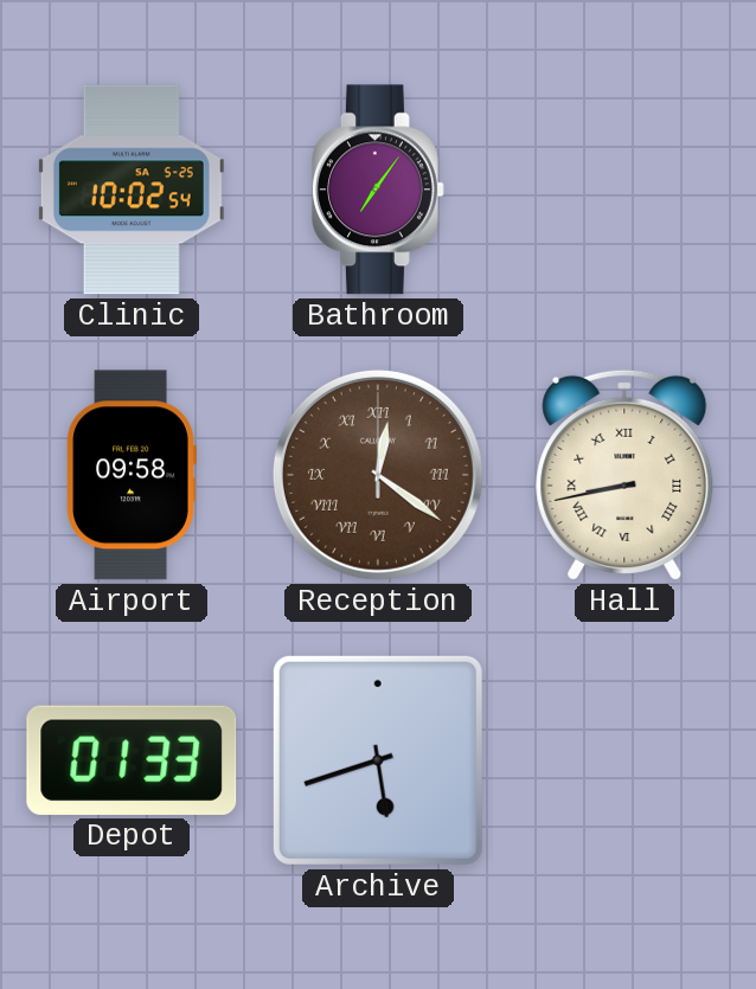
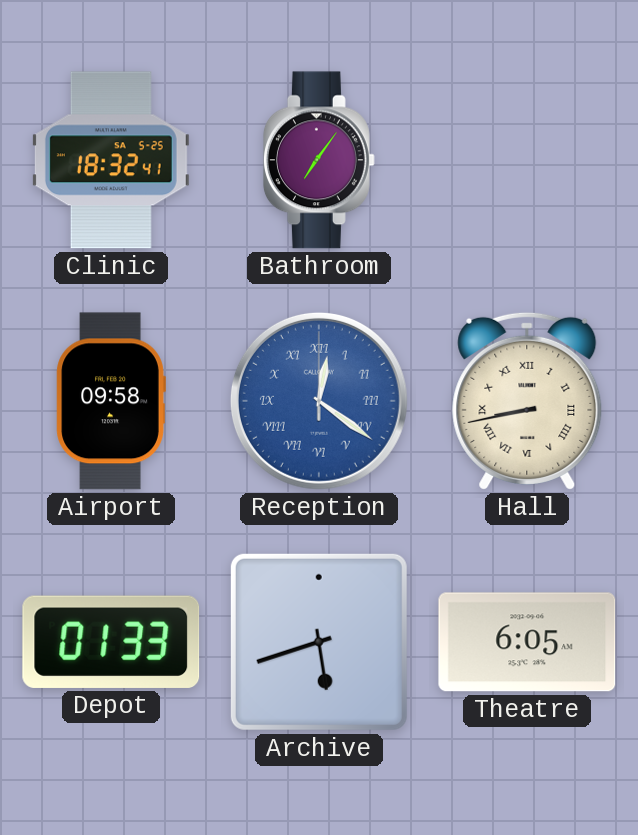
Clinic: 10:02 -> 18:32
Reception dial: brown -> blue
Theatre: none -> 6:05
